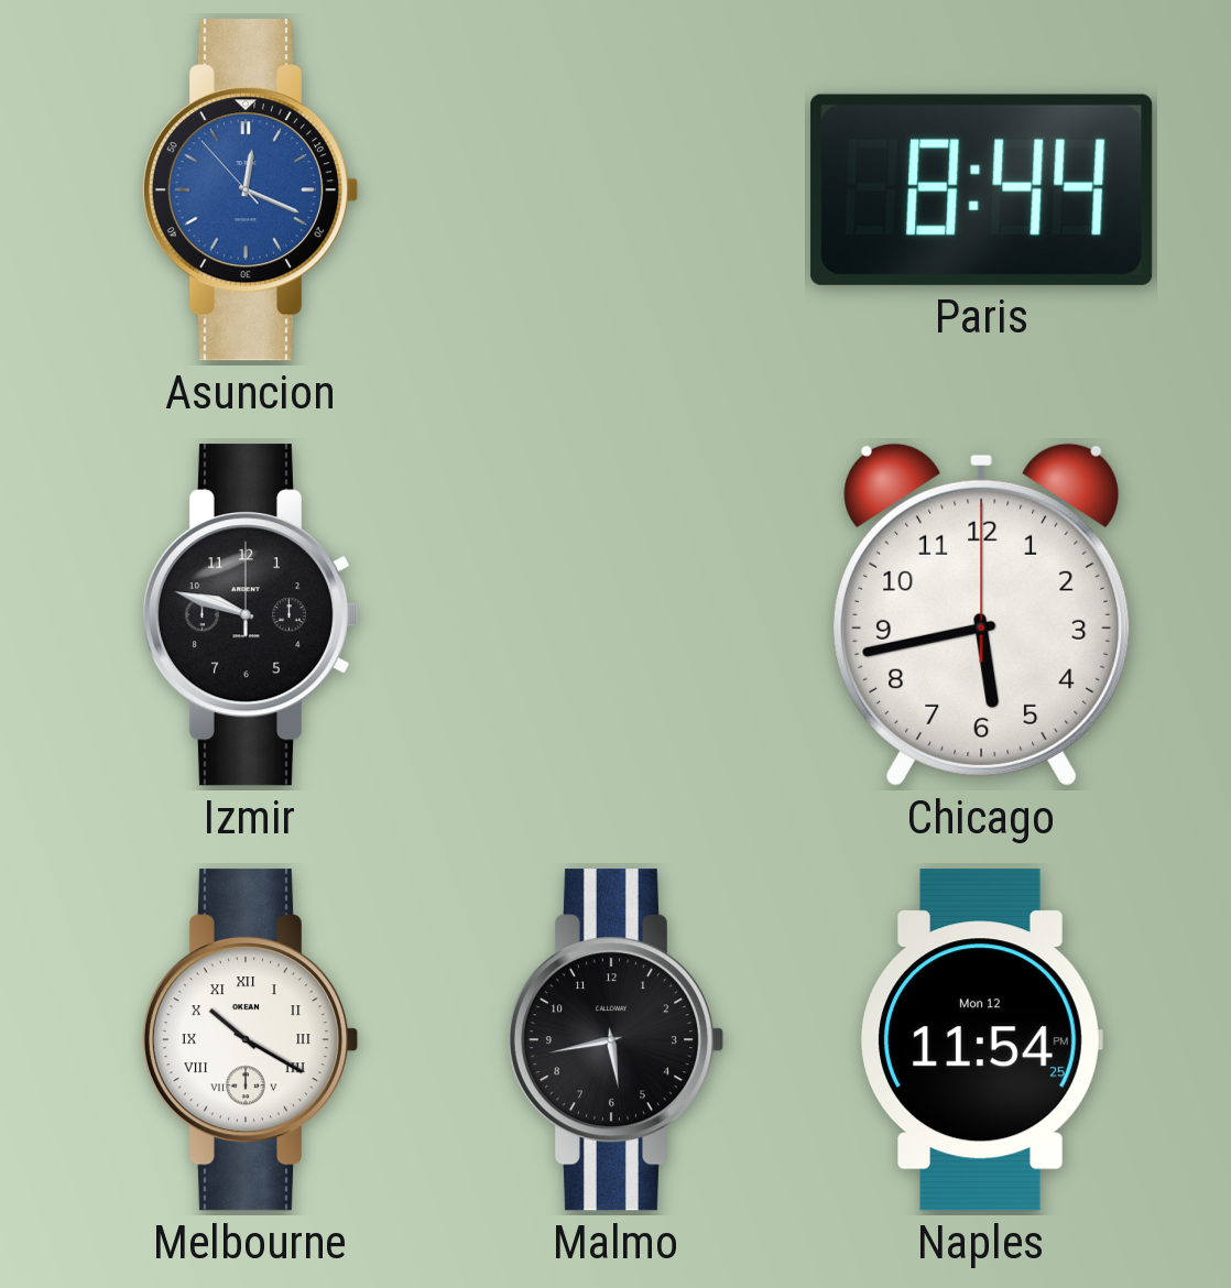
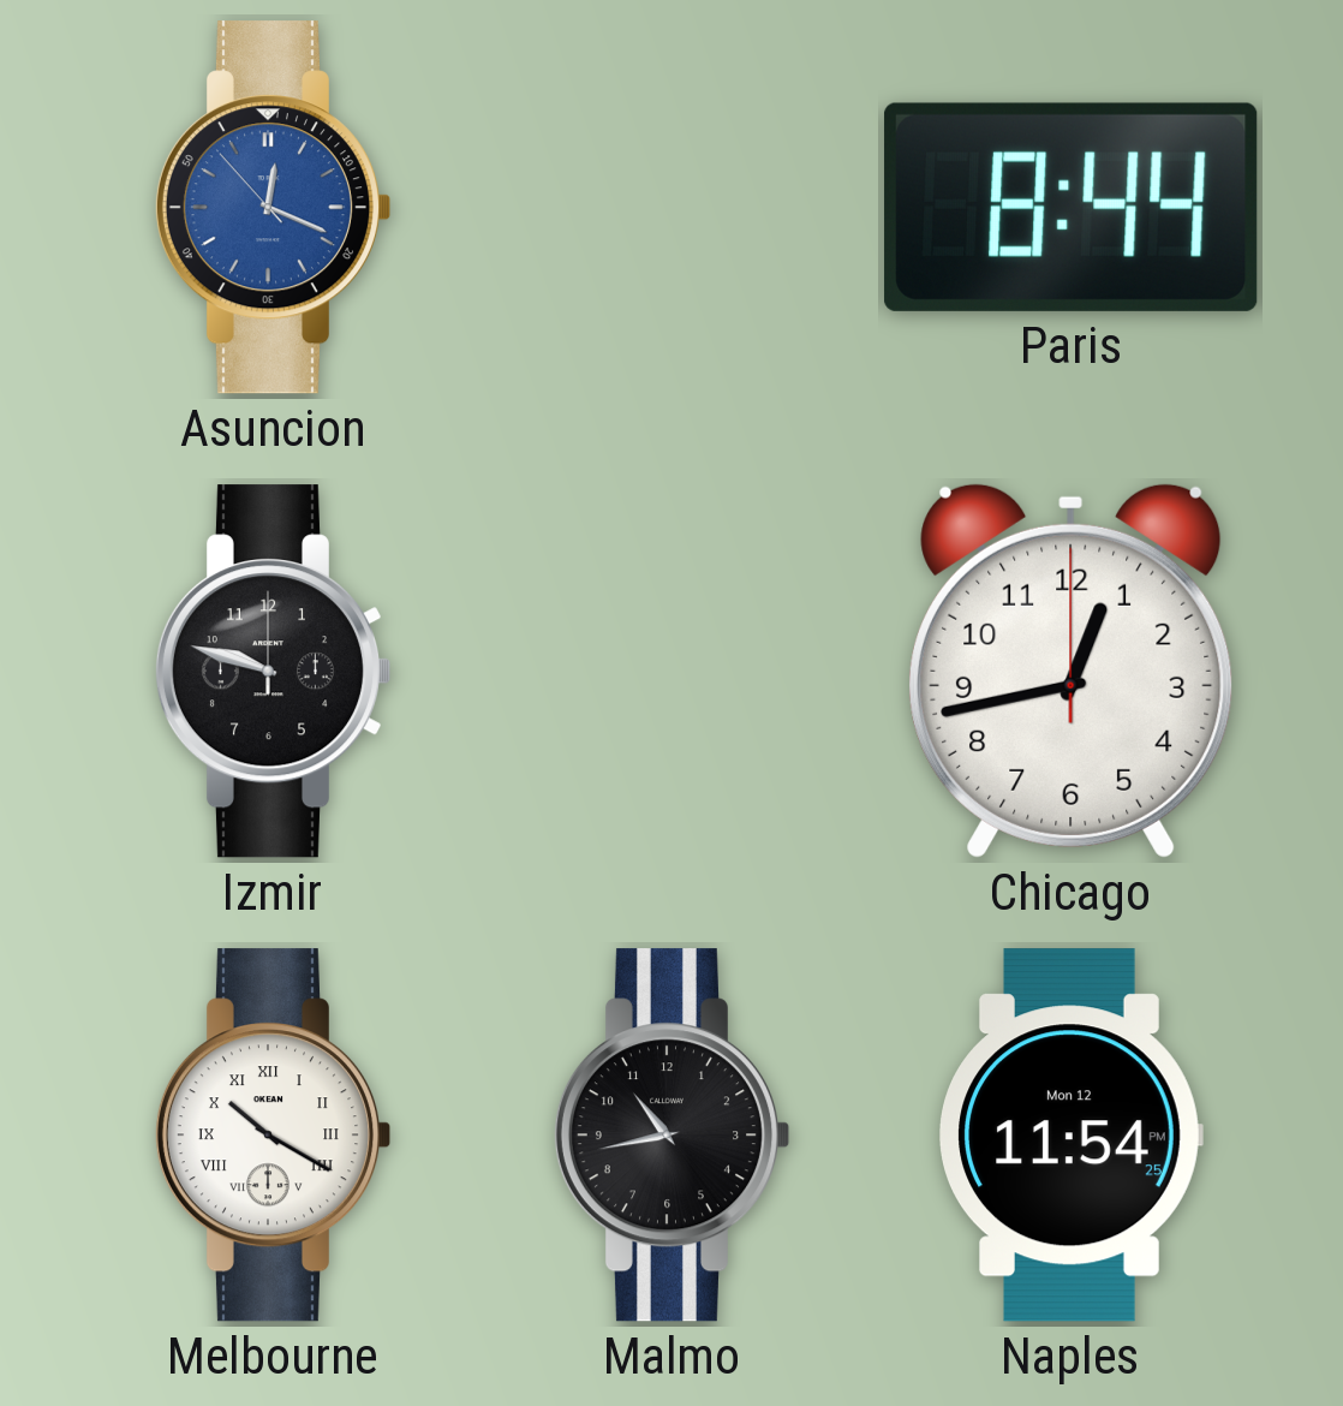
Chicago: 5:43 -> 12:43
Malmo: 5:43 -> 10:43
